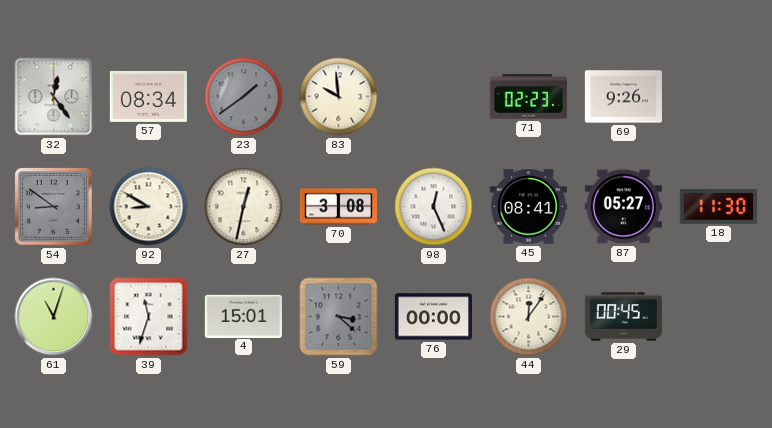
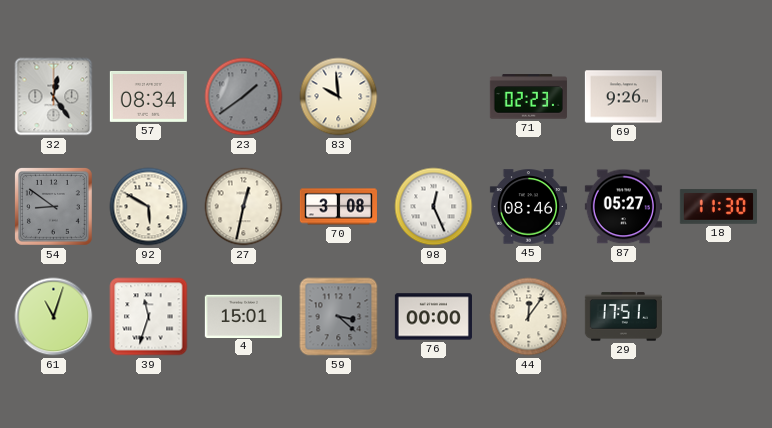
92: 8:50 -> 5:50
45: 08:41 -> 08:46
29: 00:45 -> 17:51
